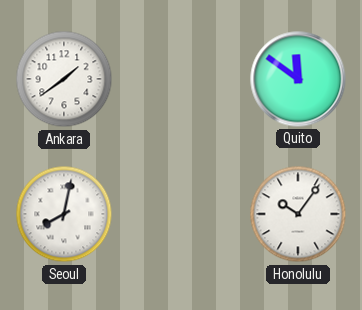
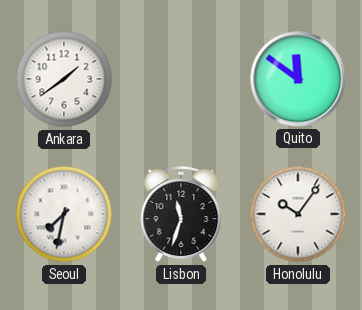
Seoul: 8:02 -> 7:32
Lisbon: none -> 11:33
